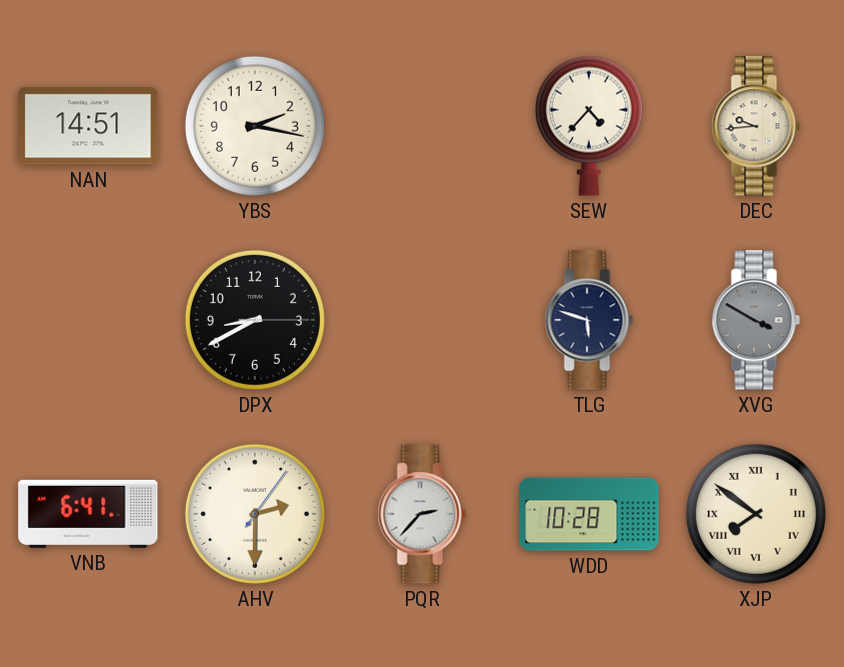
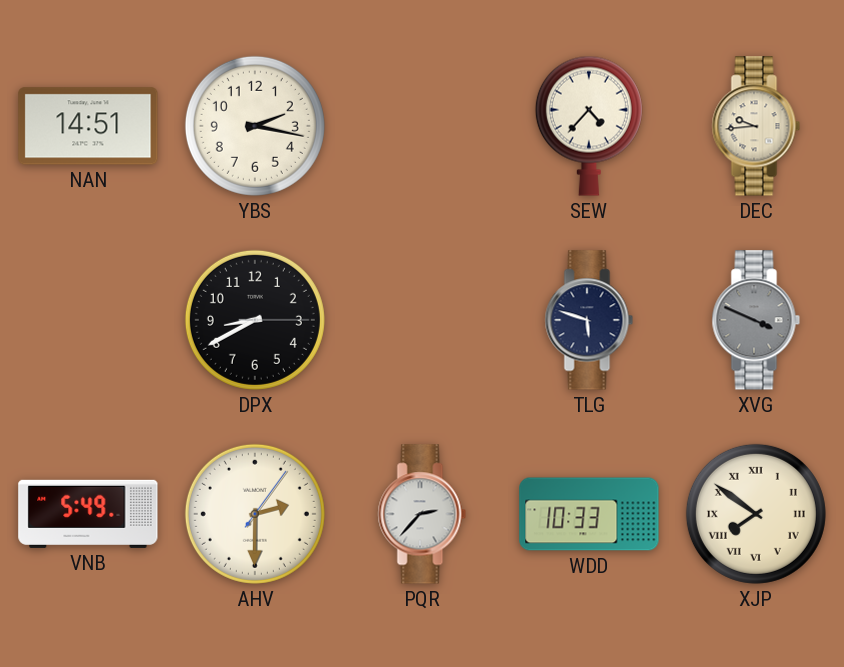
XVG: 3:50 -> 3:49
VNB: 6:41 -> 5:49
WDD: 10:28 -> 10:33
